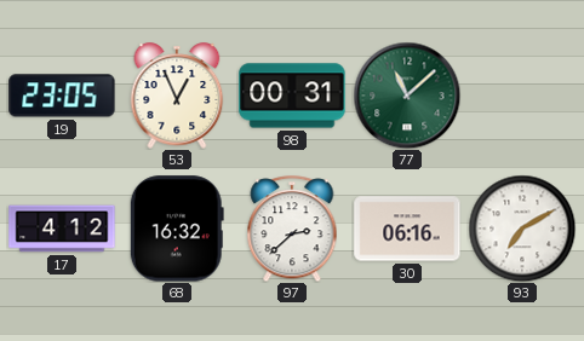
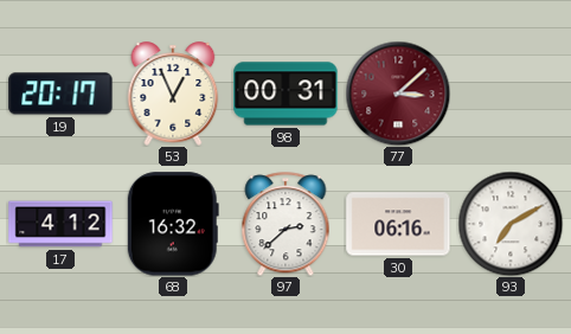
19: 23:05 -> 20:17
77: 11:08 -> 3:08
77 dial: green -> burgundy
